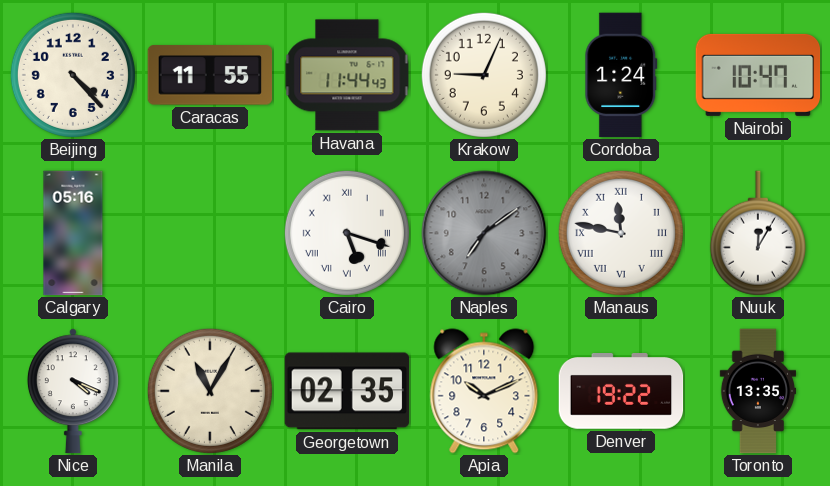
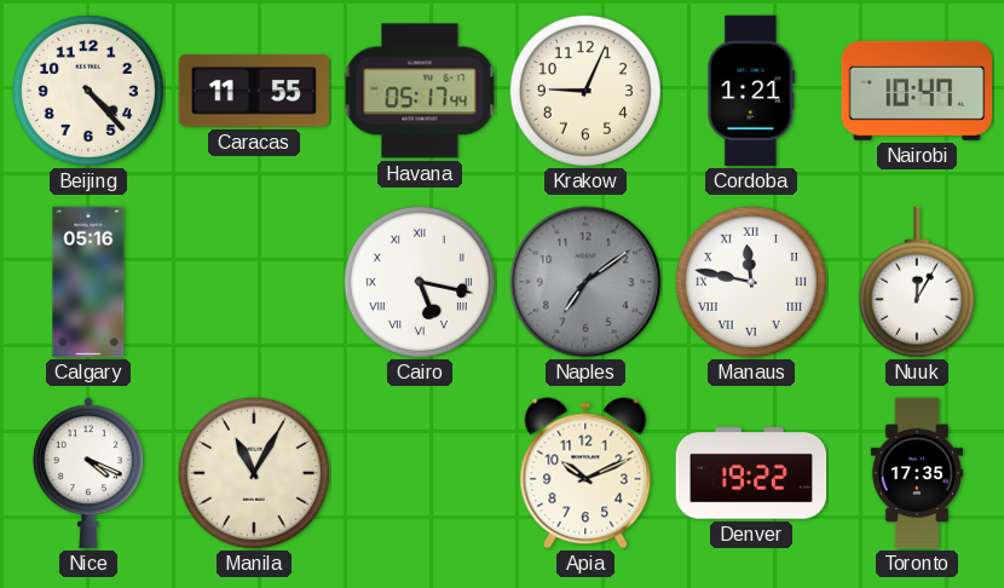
Havana: 11:44 -> 05:17
Cordoba: 1:24 -> 1:21
Cairo: 5:18 -> 5:17
Georgetown: 02:35 -> none
Toronto: 13:35 -> 17:35
